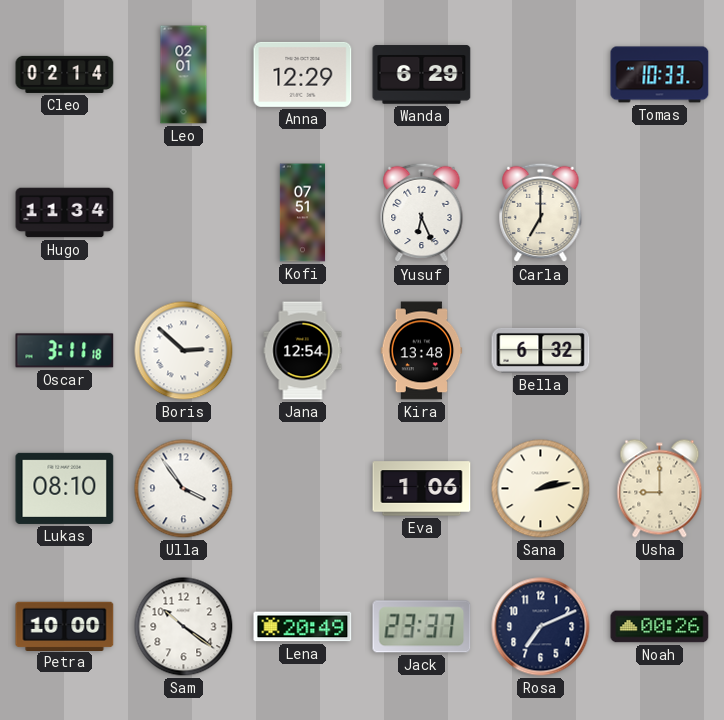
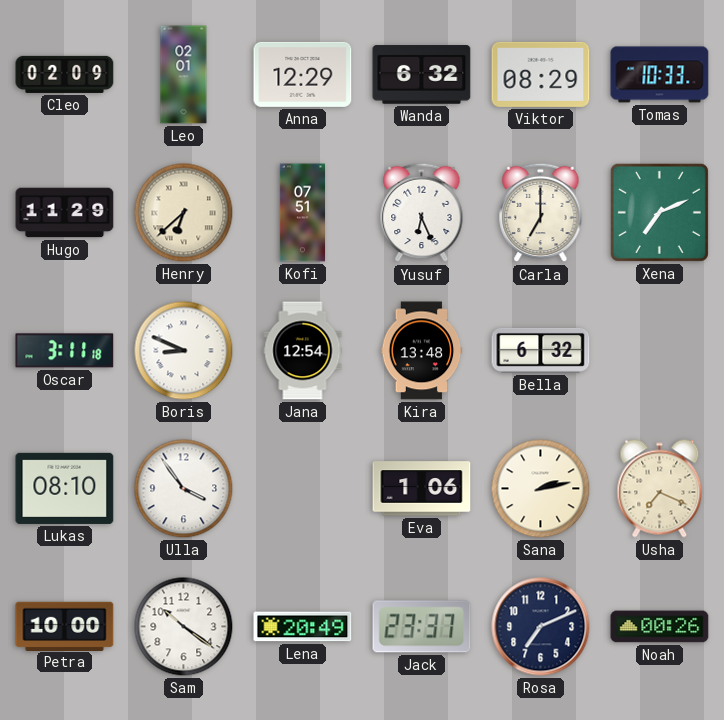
Cleo: 02:14 -> 02:09
Wanda: 6:29 -> 6:32
Viktor: none -> 08:29
Hugo: 11:34 -> 11:29
Henry: none -> 6:38
Xena: none -> 7:11
Boris: 2:52 -> 8:49
Usha: 9:00 -> 7:19
